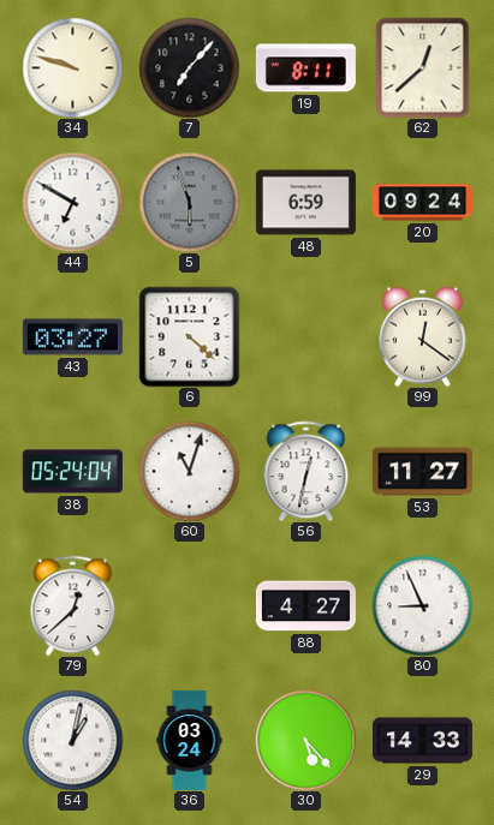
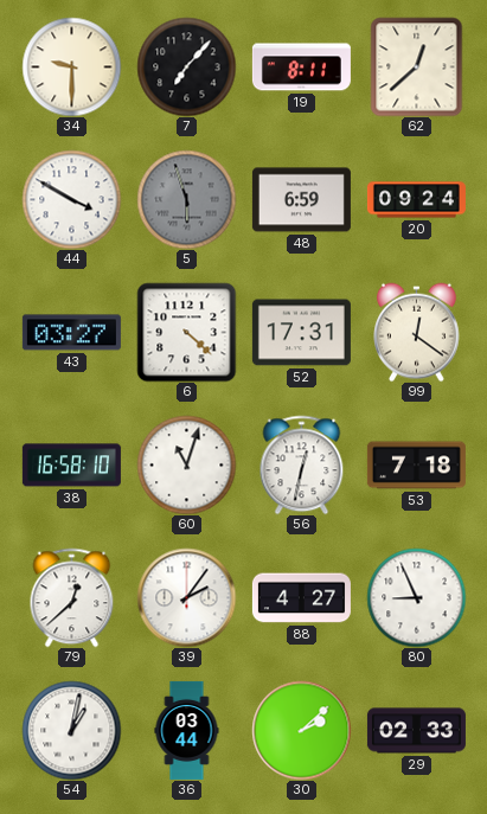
34: 9:48 -> 9:30
44: 6:50 -> 3:50
52: none -> 17:31
38: 05:24 -> 16:58
53: 11:27 -> 7:18
39: none -> 2:06
36: 03:24 -> 03:44
30: 5:23 -> 2:08
29: 14:33 -> 02:33
